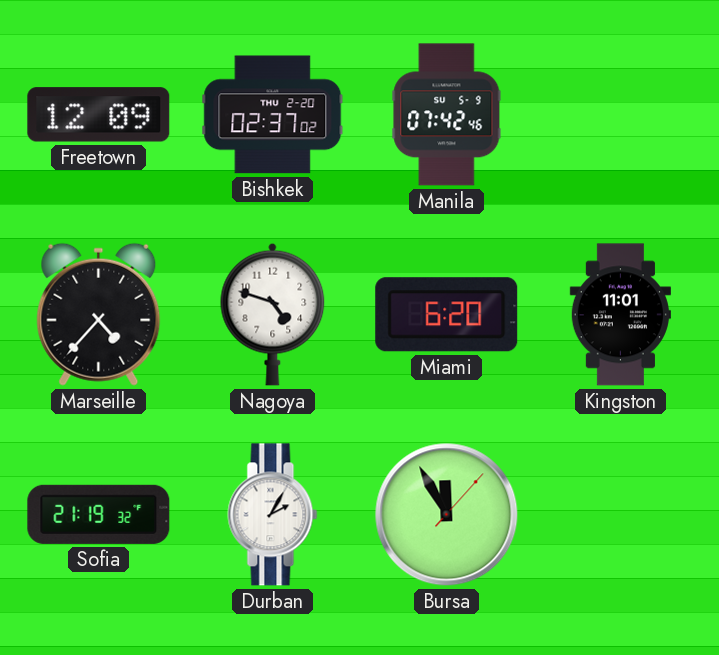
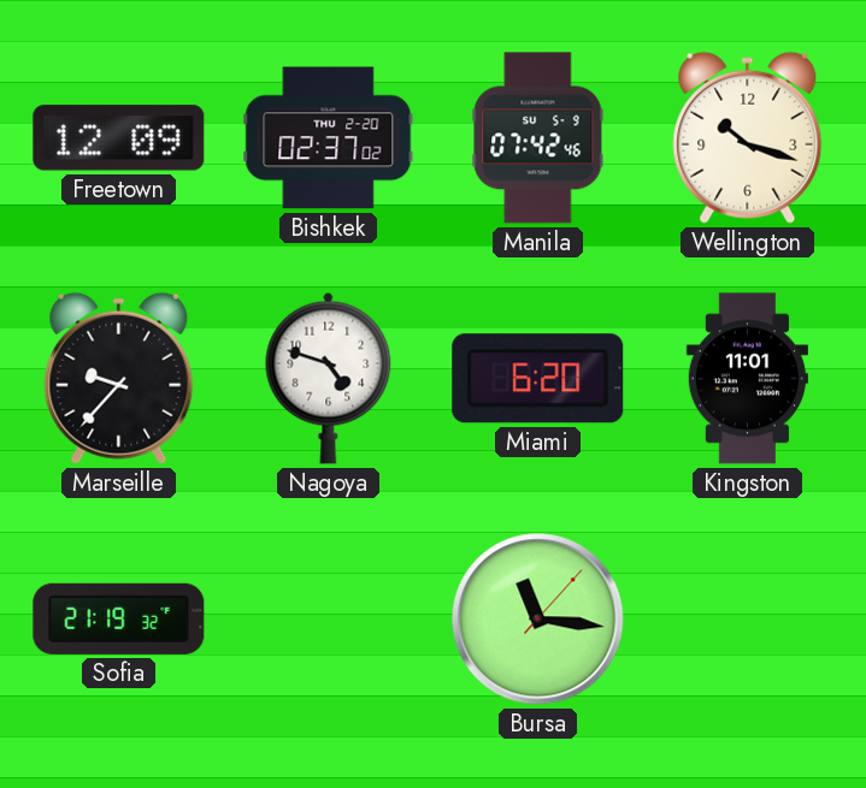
Wellington: none -> 10:18
Marseille: 4:37 -> 9:37
Durban: 2:05 -> none
Bursa: 11:55 -> 11:16
